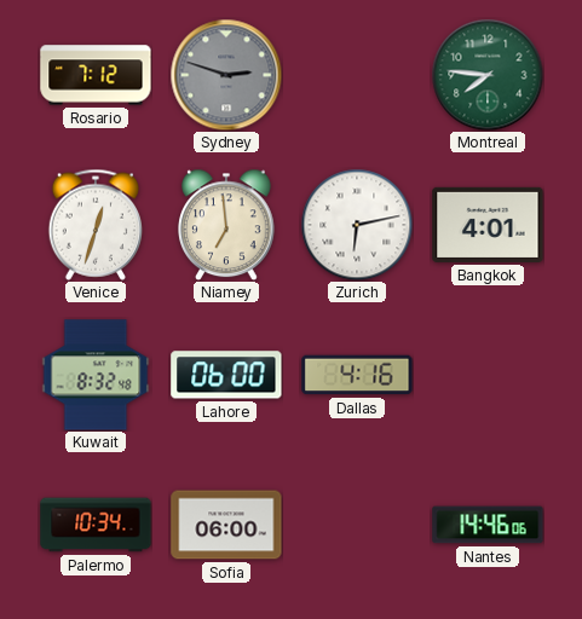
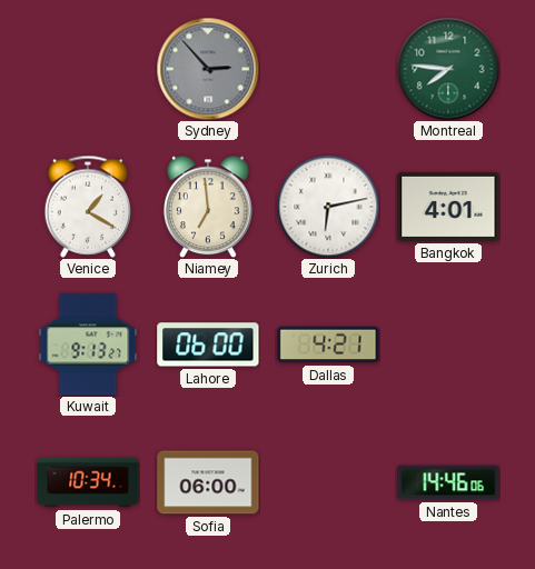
Rosario: 7:12 -> none
Sydney: 2:48 -> 2:53
Venice: 12:33 -> 1:20
Kuwait: 8:32 -> 9:13
Dallas: 4:16 -> 4:21
